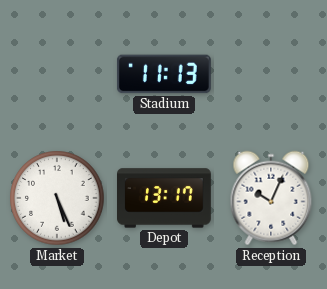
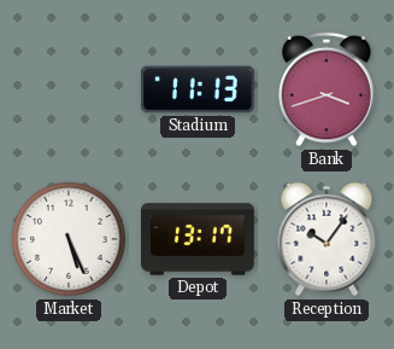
Bank: none -> 3:42
Reception: 10:04 -> 10:06
